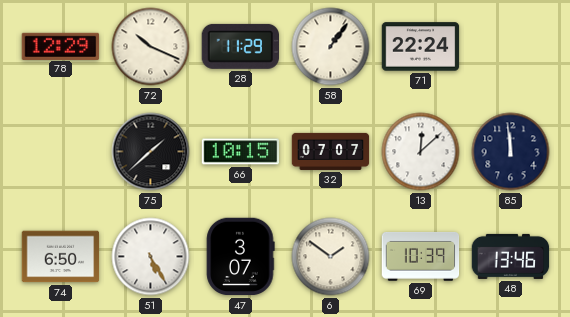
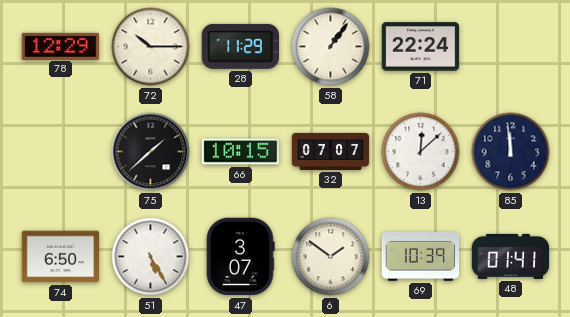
72: 10:19 -> 10:15
48: 13:46 -> 01:41
